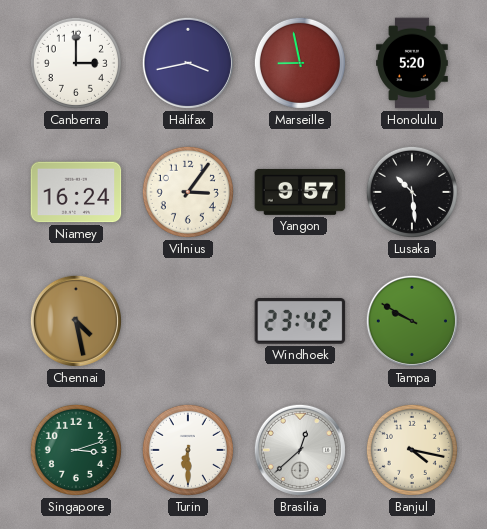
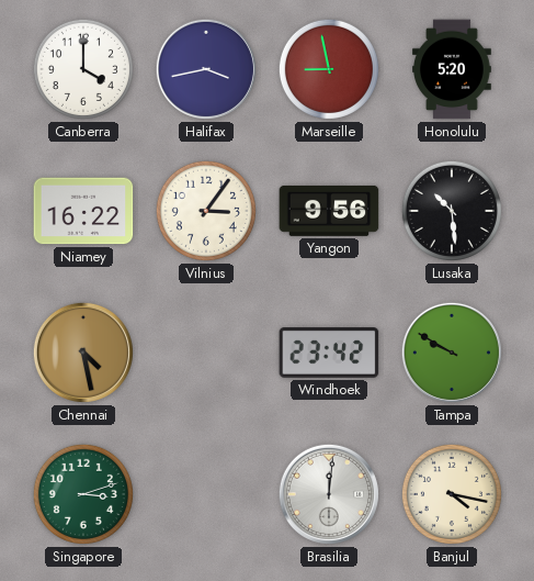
Canberra: 3:00 -> 4:00
Niamey: 16:24 -> 16:22
Yangon: 9:57 -> 9:56
Turin: 6:30 -> none
Brasilia: 12:38 -> 12:01
